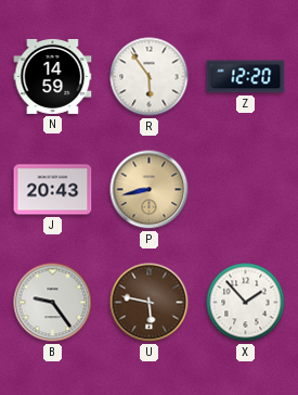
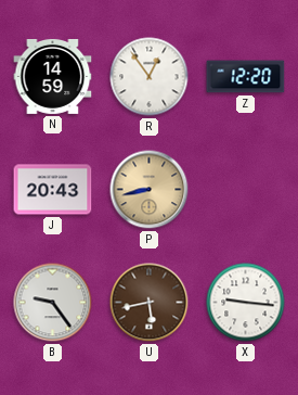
R: 5:54 -> 12:54
U: 5:47 -> 5:43
X: 1:53 -> 9:16
